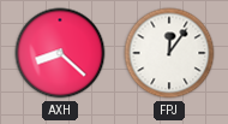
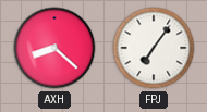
FPJ: 12:06 -> 7:06
